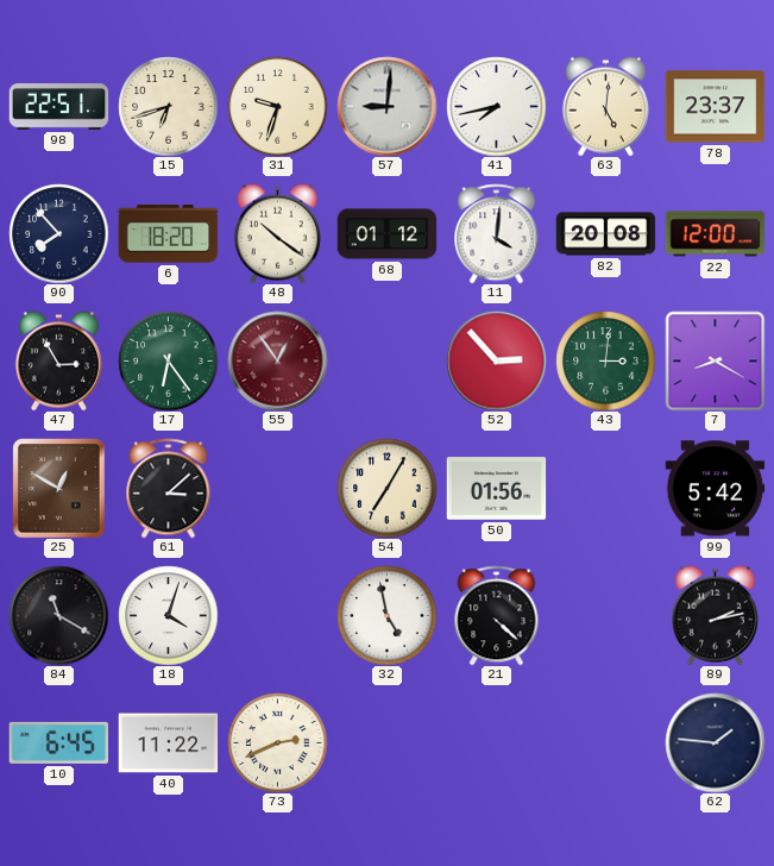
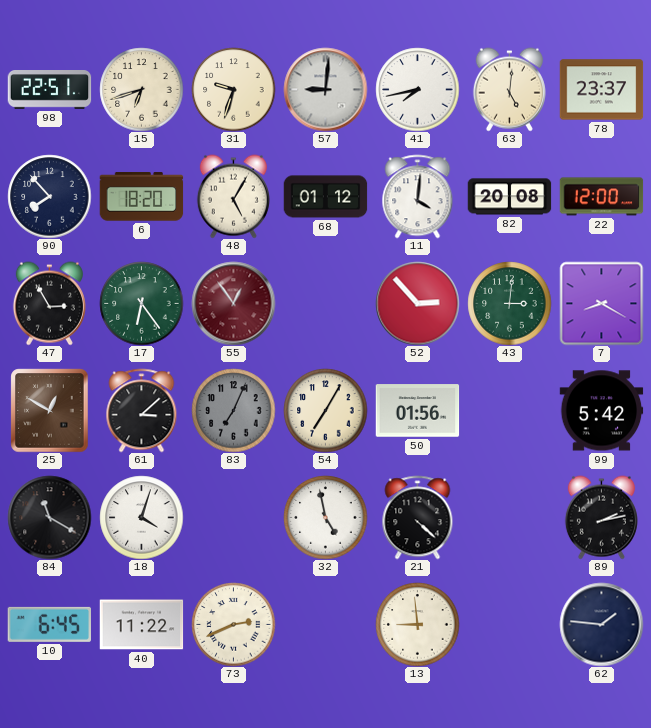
48: 10:21 -> 5:05
83: none -> 7:04
13: none -> 8:59
